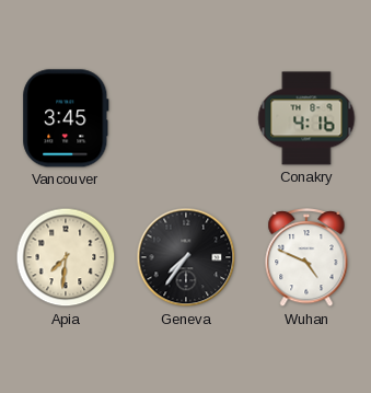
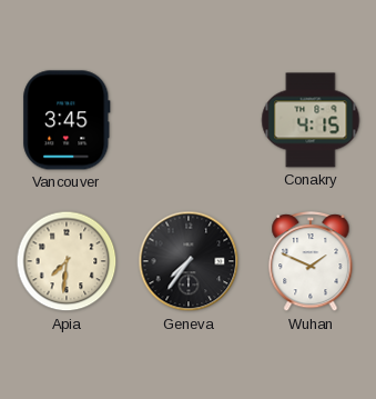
Conakry: 4:16 -> 4:15
Wuhan: 4:49 -> 1:49
